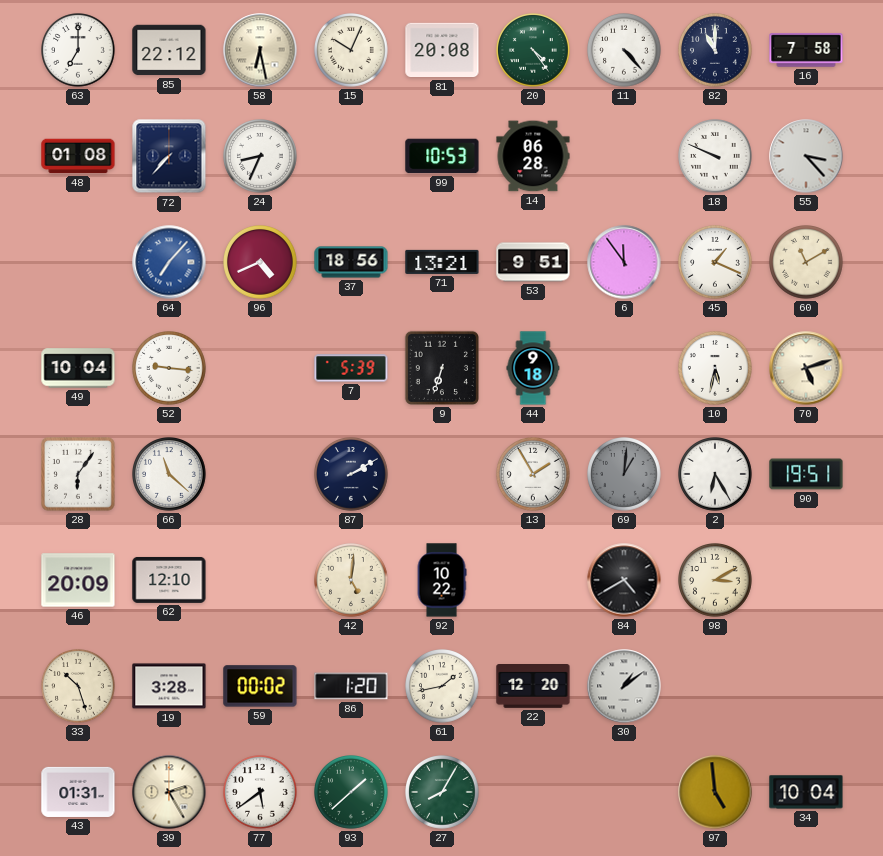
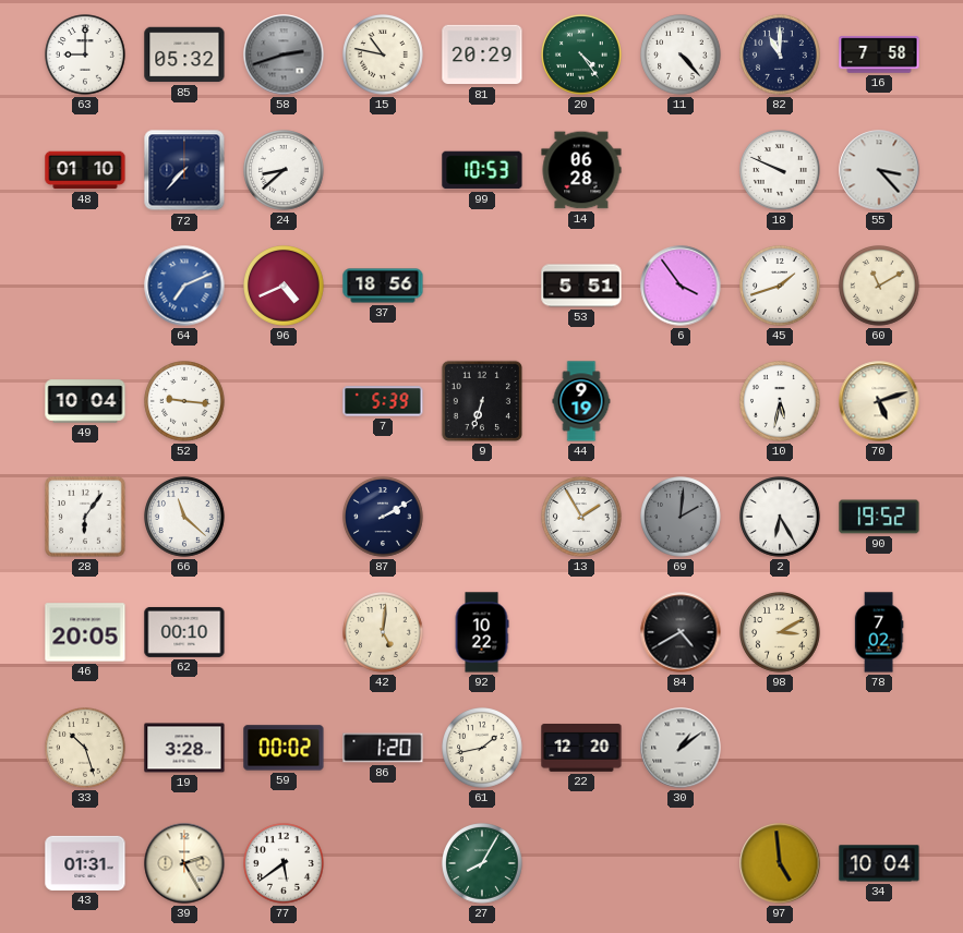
63: 7:00 -> 9:00
85: 22:12 -> 05:32
58: 6:28 -> 2:42
58 dial: cream -> grey
15: 10:04 -> 10:47
81: 20:08 -> 20:29
48: 01:08 -> 01:10
24: 8:34 -> 8:38
64: 7:07 -> 7:11
71: 13:21 -> none
53: 9:51 -> 5:51
6: 11:54 -> 3:54
45: 1:19 -> 1:42
44: 9:18 -> 9:19
69: 1:01 -> 2:01
90: 19:51 -> 19:52
46: 20:09 -> 20:05
62: 12:10 -> 00:10
78: none -> 7:02
93: 1:38 -> none
